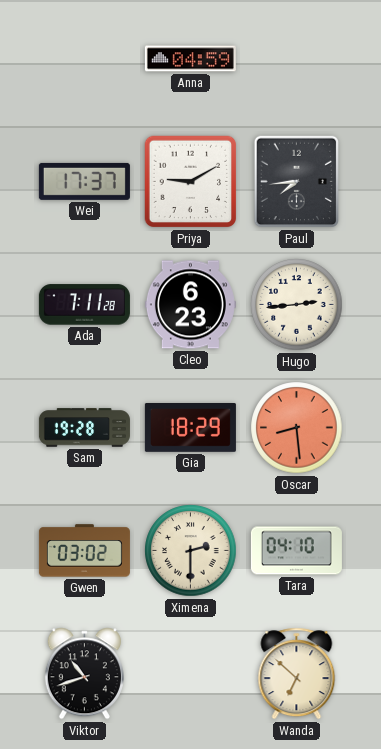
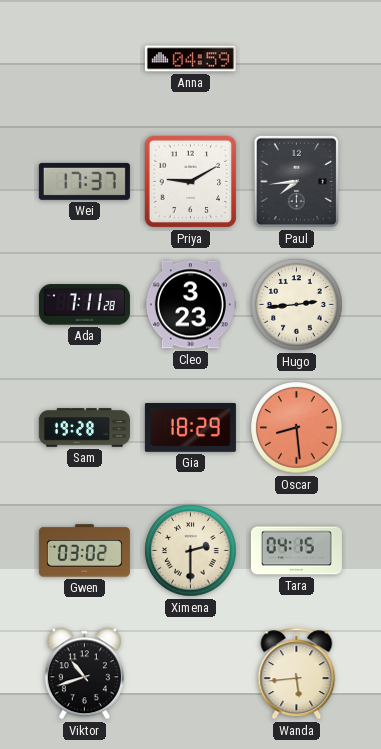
Cleo: 6:23 -> 3:23
Tara: 04:10 -> 04:15
Wanda: 6:52 -> 5:44
